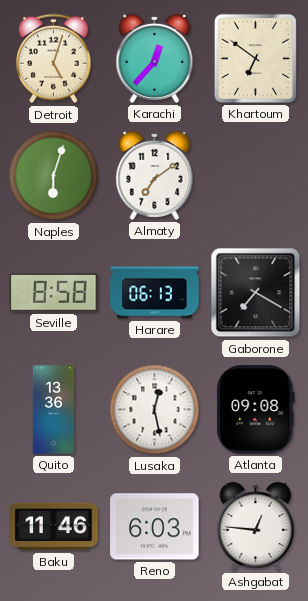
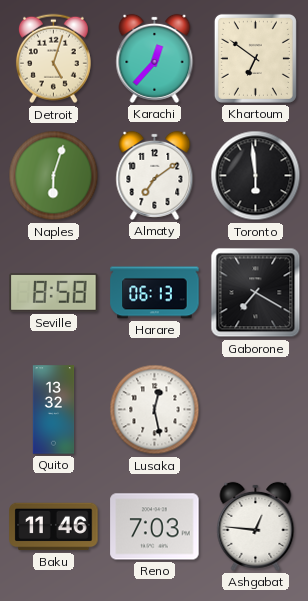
Toronto: none -> 5:59
Quito: 13:36 -> 13:32
Atlanta: 09:08 -> none
Reno: 6:03 -> 7:03
